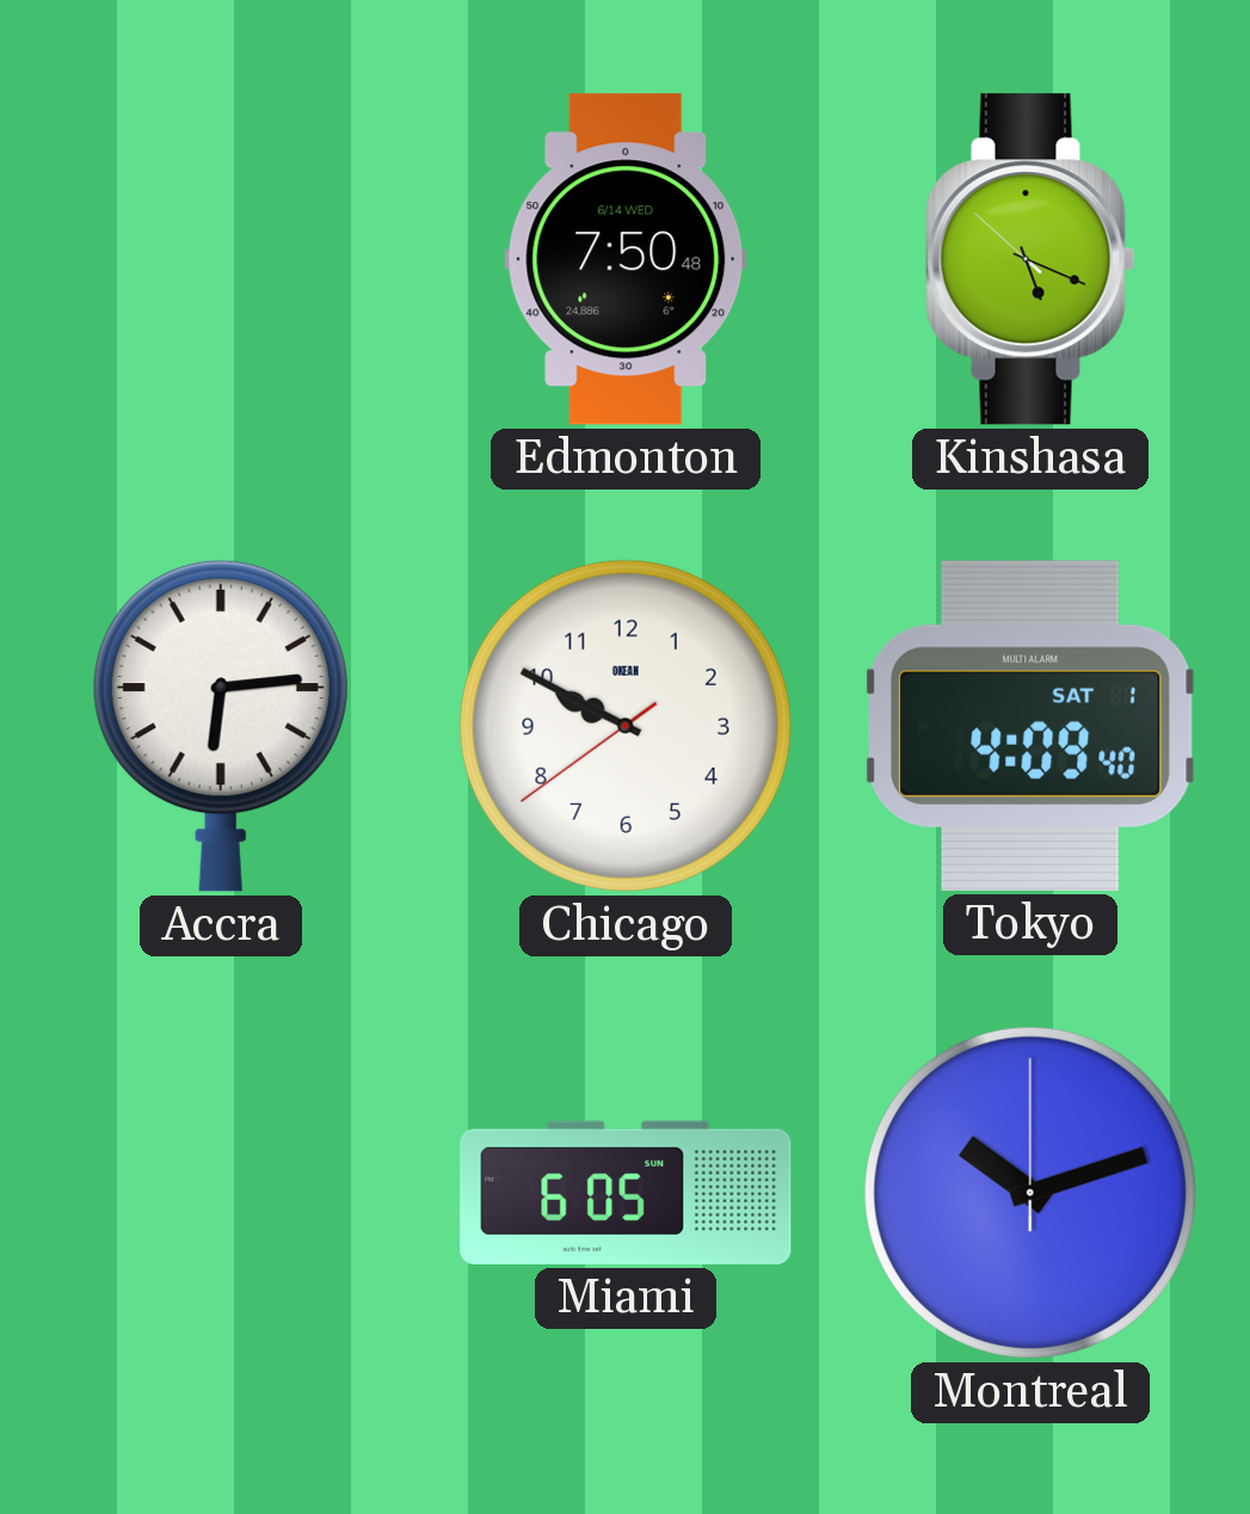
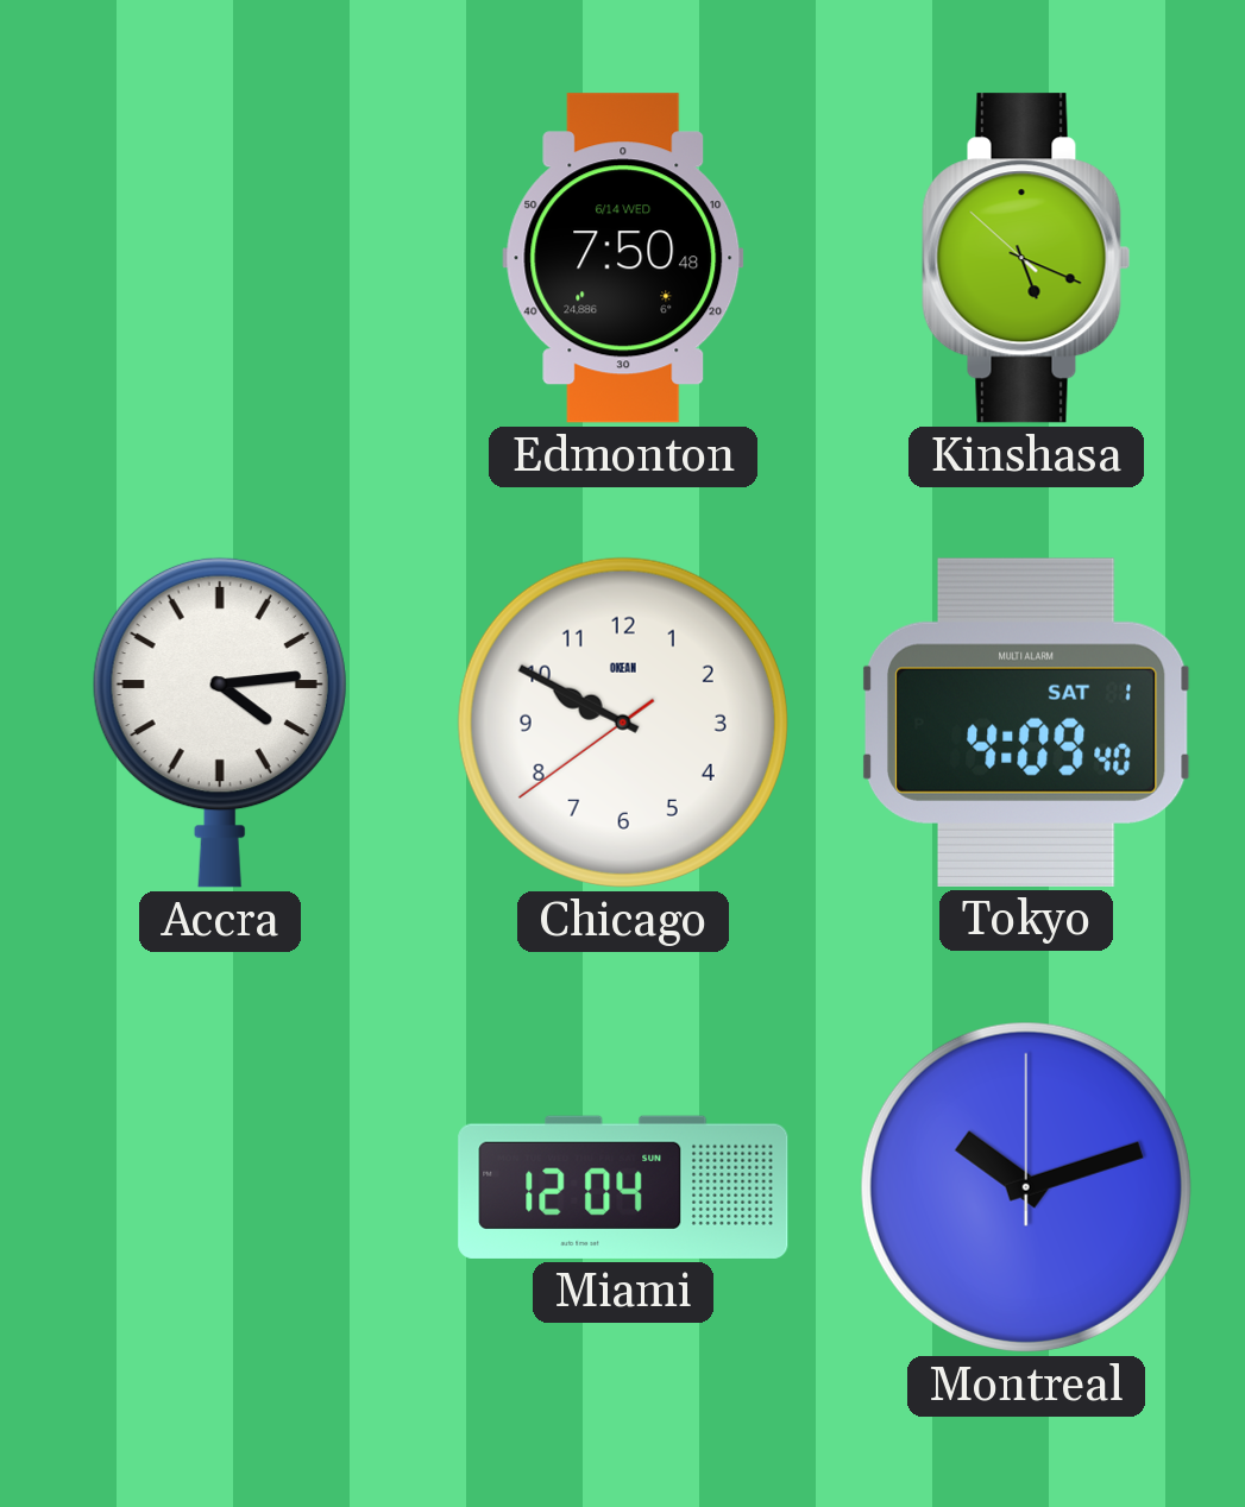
Accra: 6:14 -> 4:14
Miami: 6:05 -> 12:04
